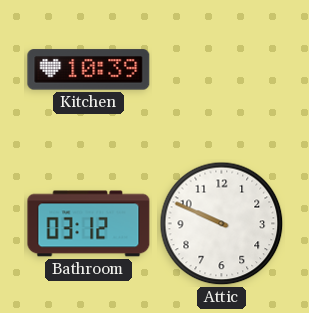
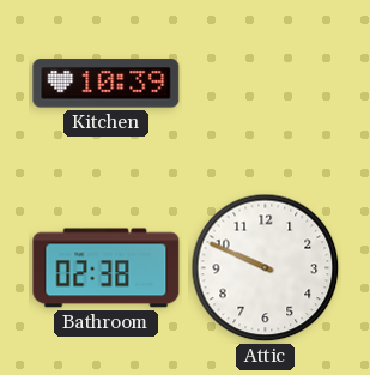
Bathroom: 03:12 -> 02:38
